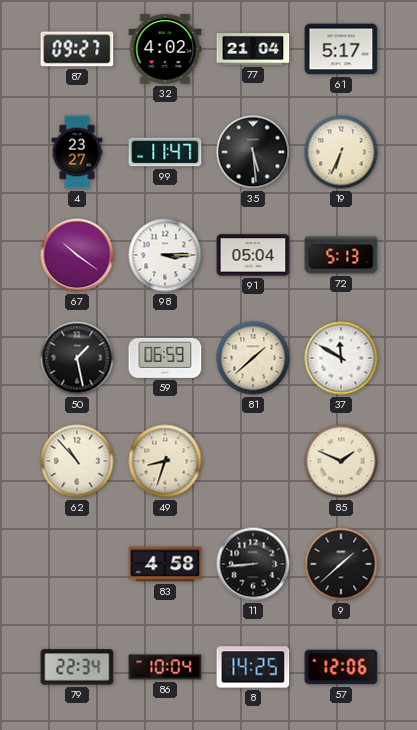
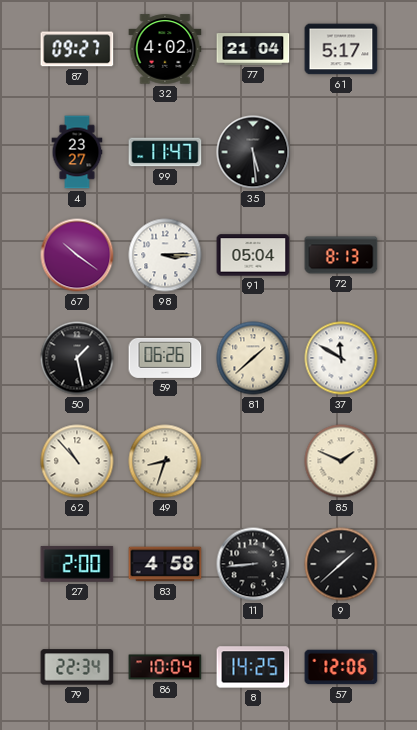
19: 6:34 -> none
72: 5:13 -> 8:13
59: 06:59 -> 06:26
27: none -> 2:00
